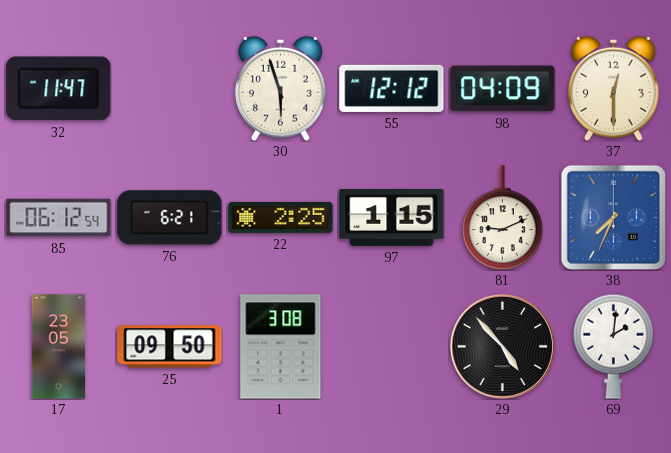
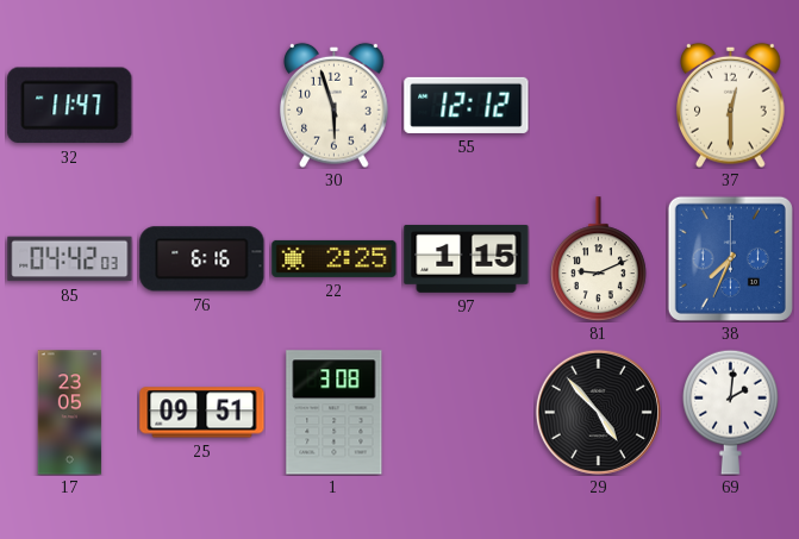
98: 04:09 -> none
85: 06:12 -> 04:42
76: 6:21 -> 6:16
25: 09:50 -> 09:51
